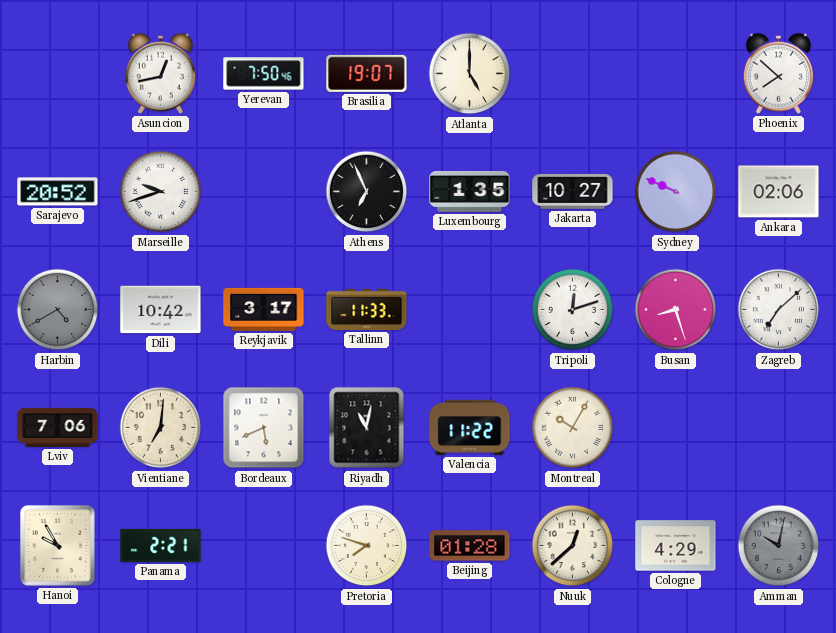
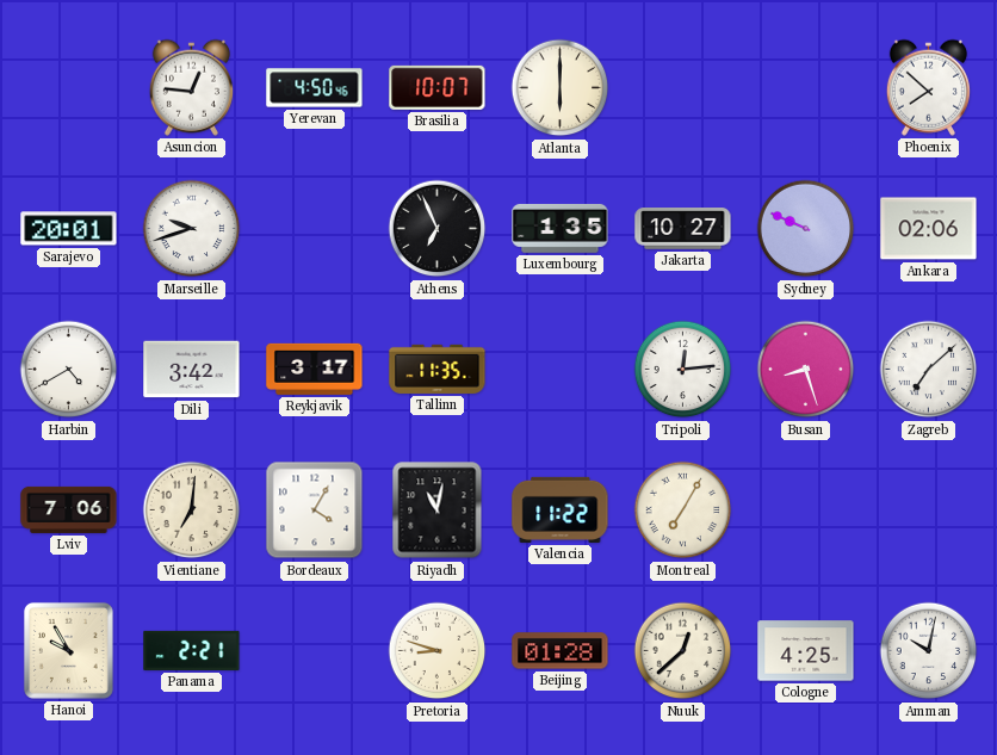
Asuncion: 12:43 -> 12:46
Yerevan: 7:50 -> 4:50
Brasilia: 19:07 -> 10:07
Atlanta: 5:00 -> 6:00
Sarajevo: 20:52 -> 20:01
Harbin dial: grey -> white
Dili: 10:42 -> 3:42
Tallinn: 11:33 -> 11:35
Tripoli: 12:12 -> 12:14
Bordeaux: 5:41 -> 4:05
Montreal: 10:05 -> 7:05
Pretoria: 7:48 -> 8:48
Cologne: 4:29 -> 4:25
Amman dial: grey -> white
